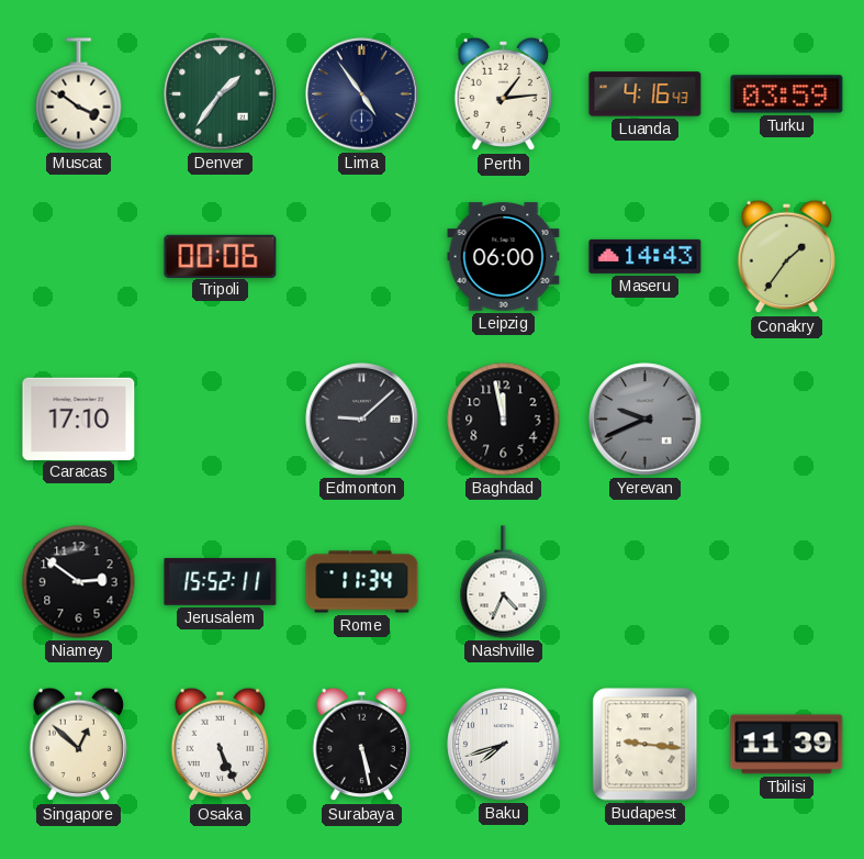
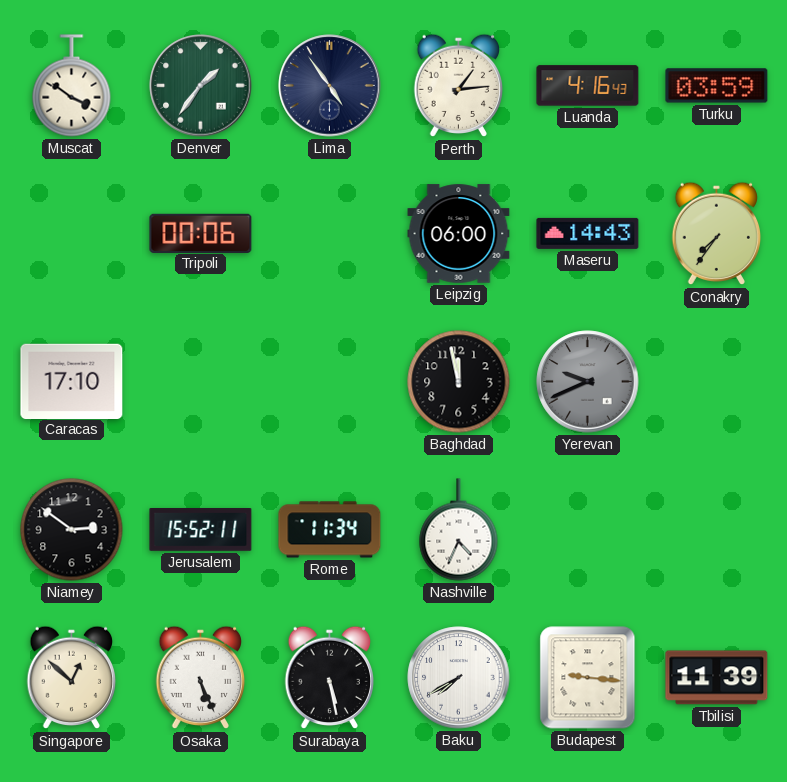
Conakry: 1:36 -> 7:36
Edmonton: 9:08 -> none
Baku: 7:42 -> 7:40
